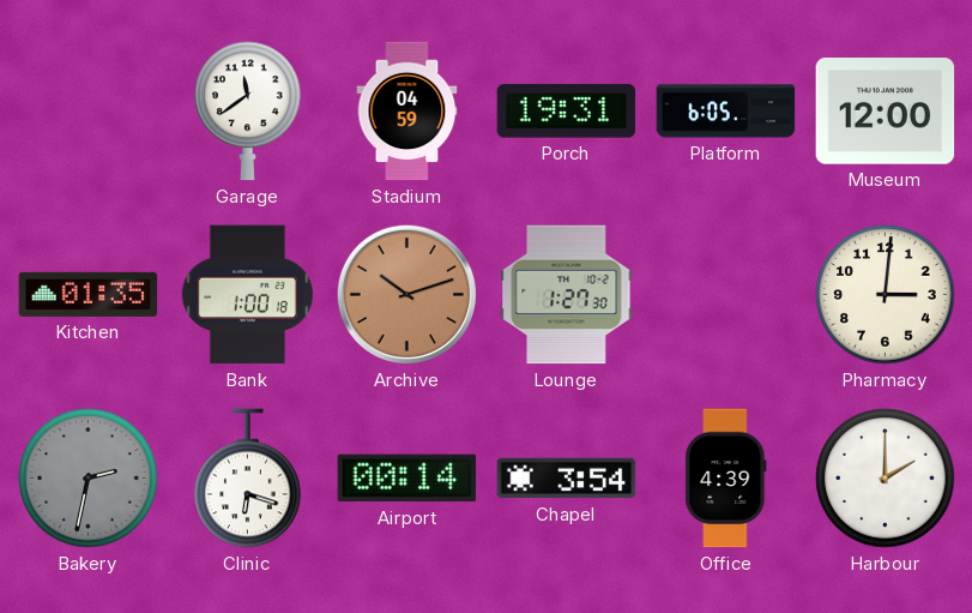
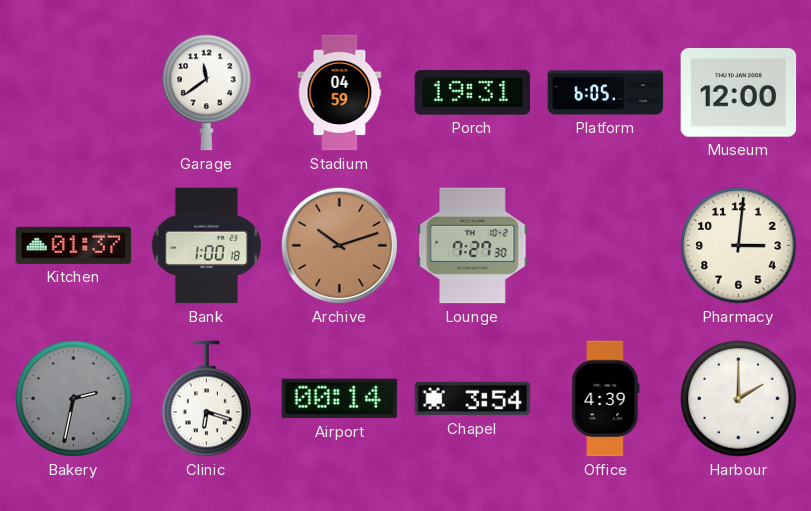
Kitchen: 01:35 -> 01:37
Lounge: 1:27 -> 7:27
